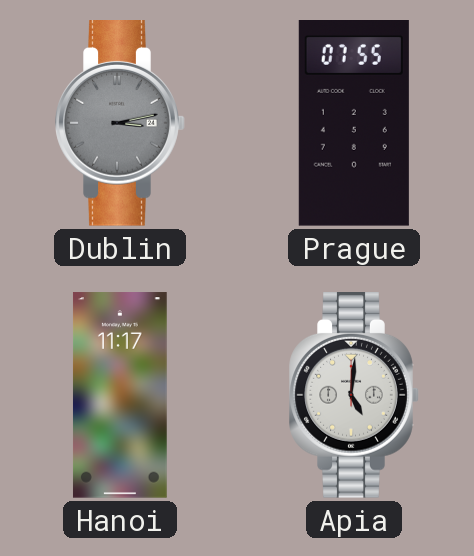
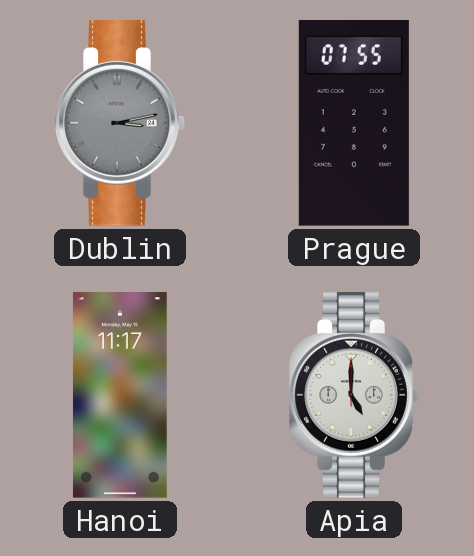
Apia: 5:01 -> 5:00
